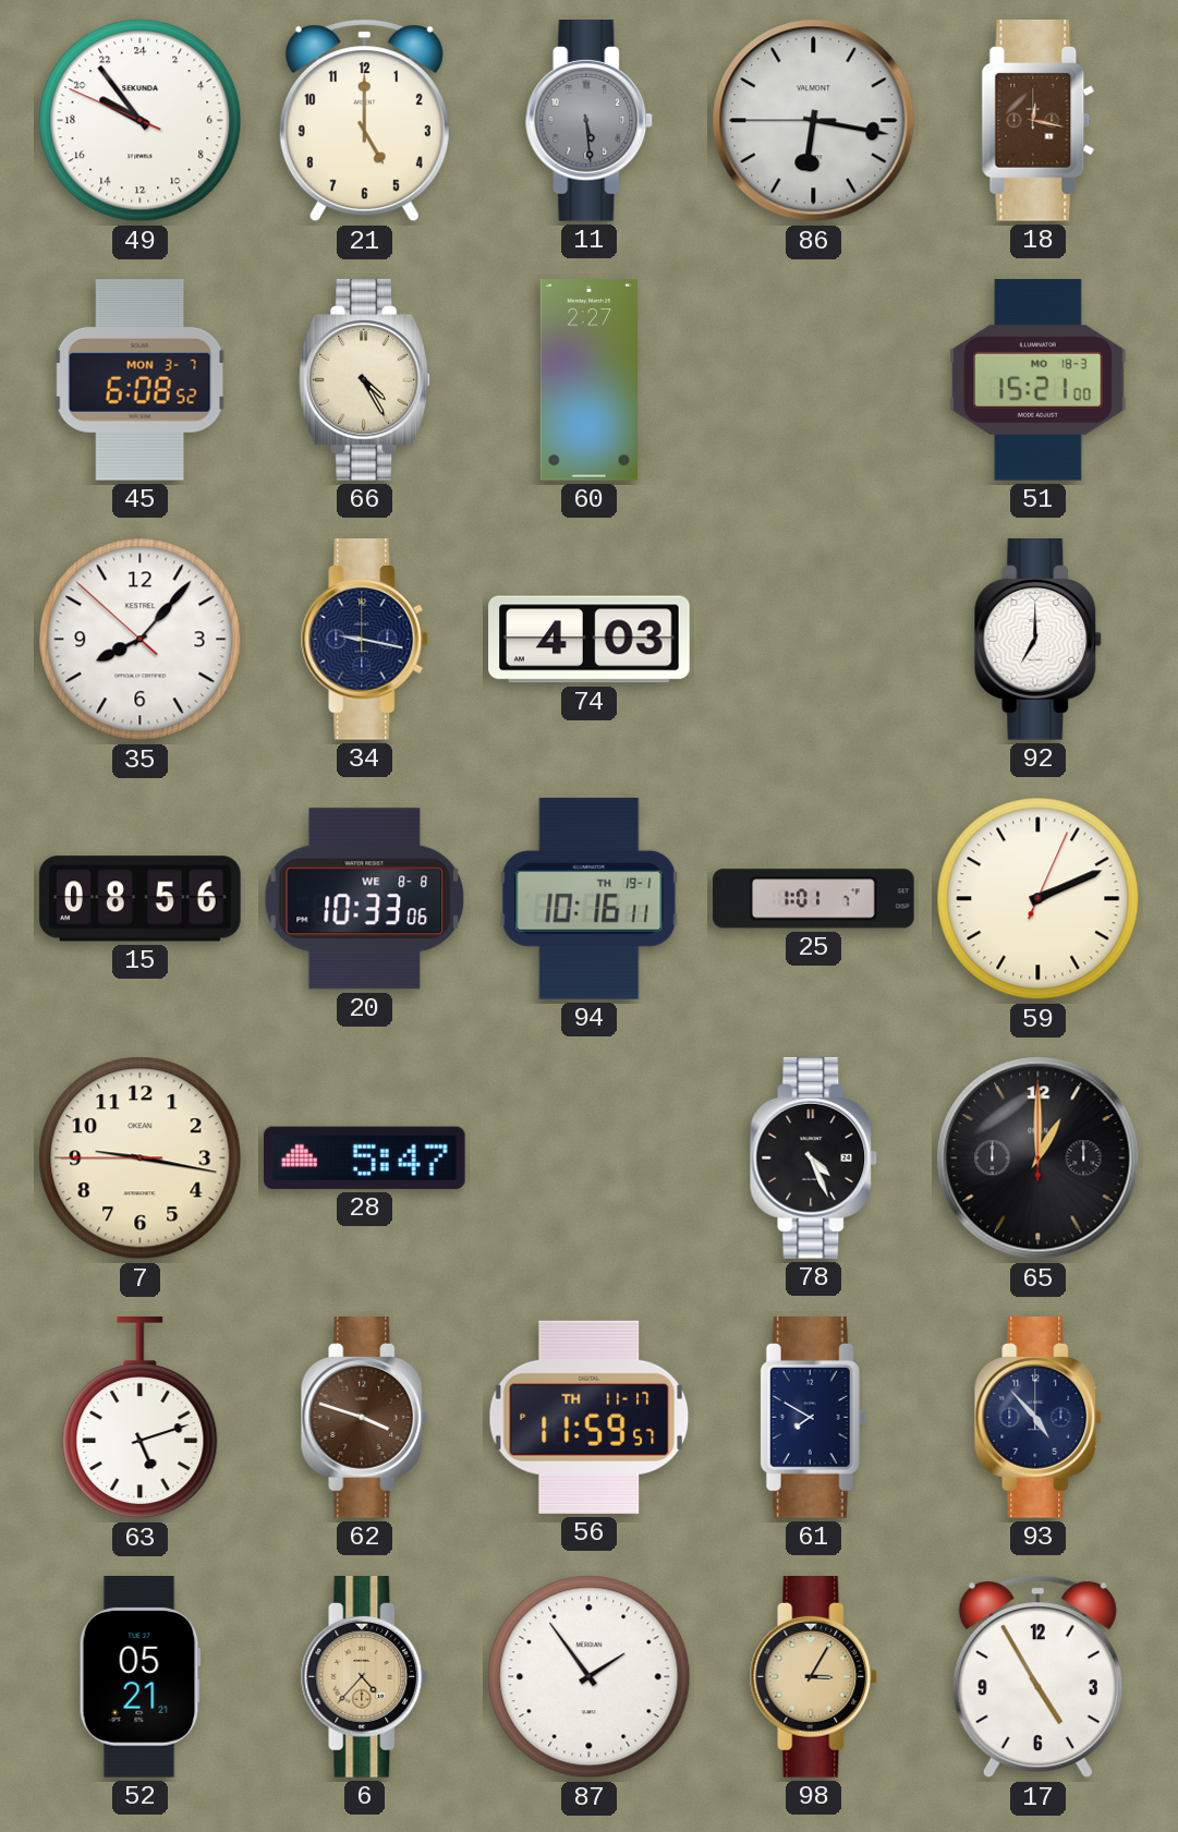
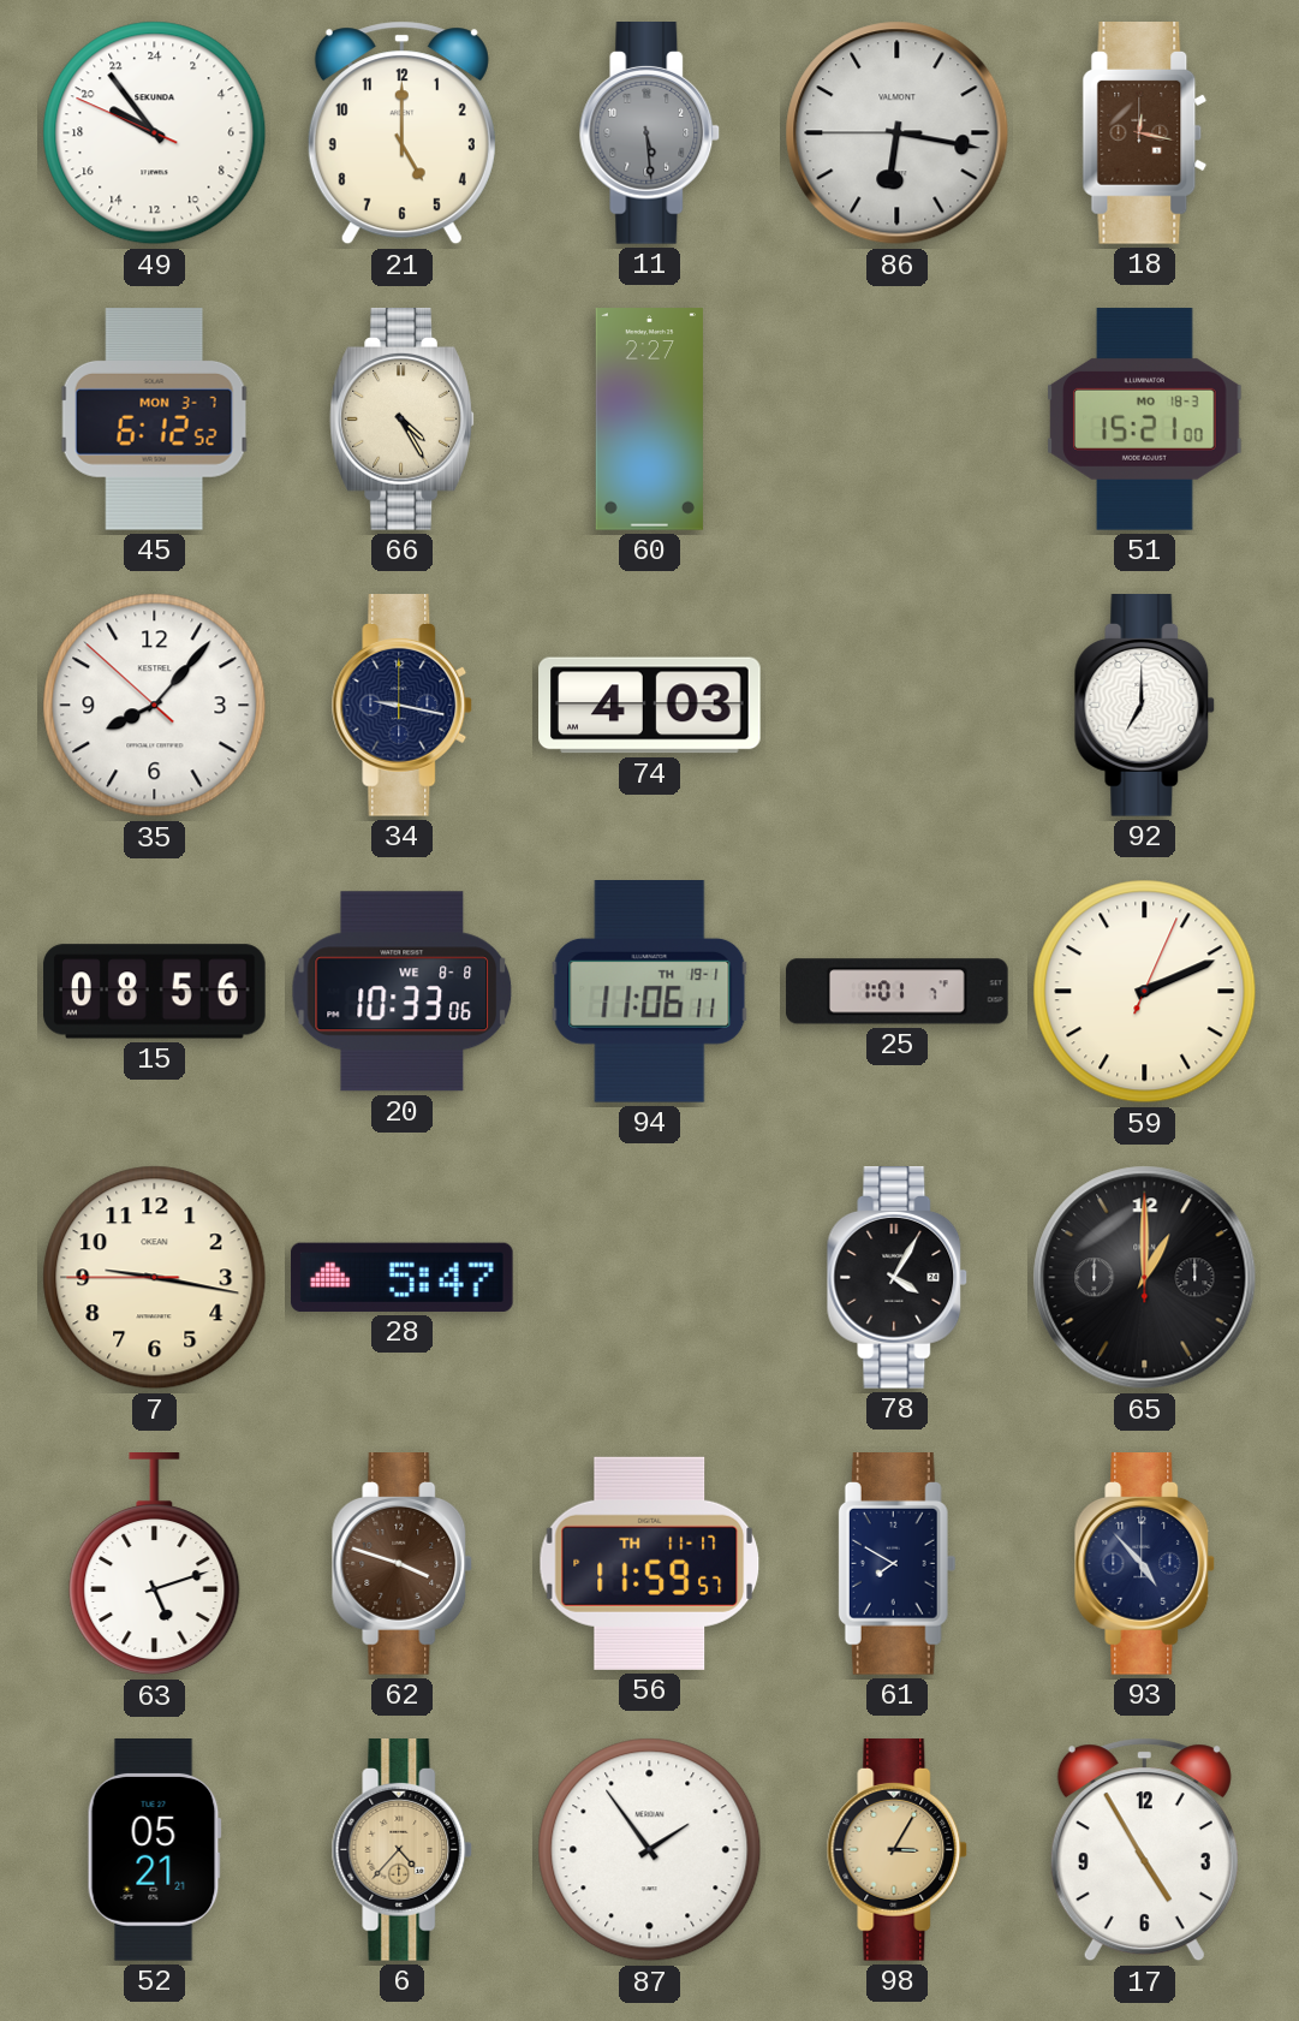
45: 6:08 -> 6:12
94: 10:16 -> 11:06
78: 4:26 -> 4:05
